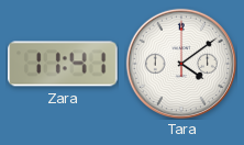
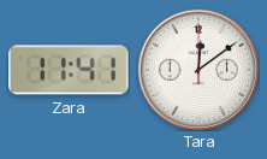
Tara: 4:09 -> 12:09
